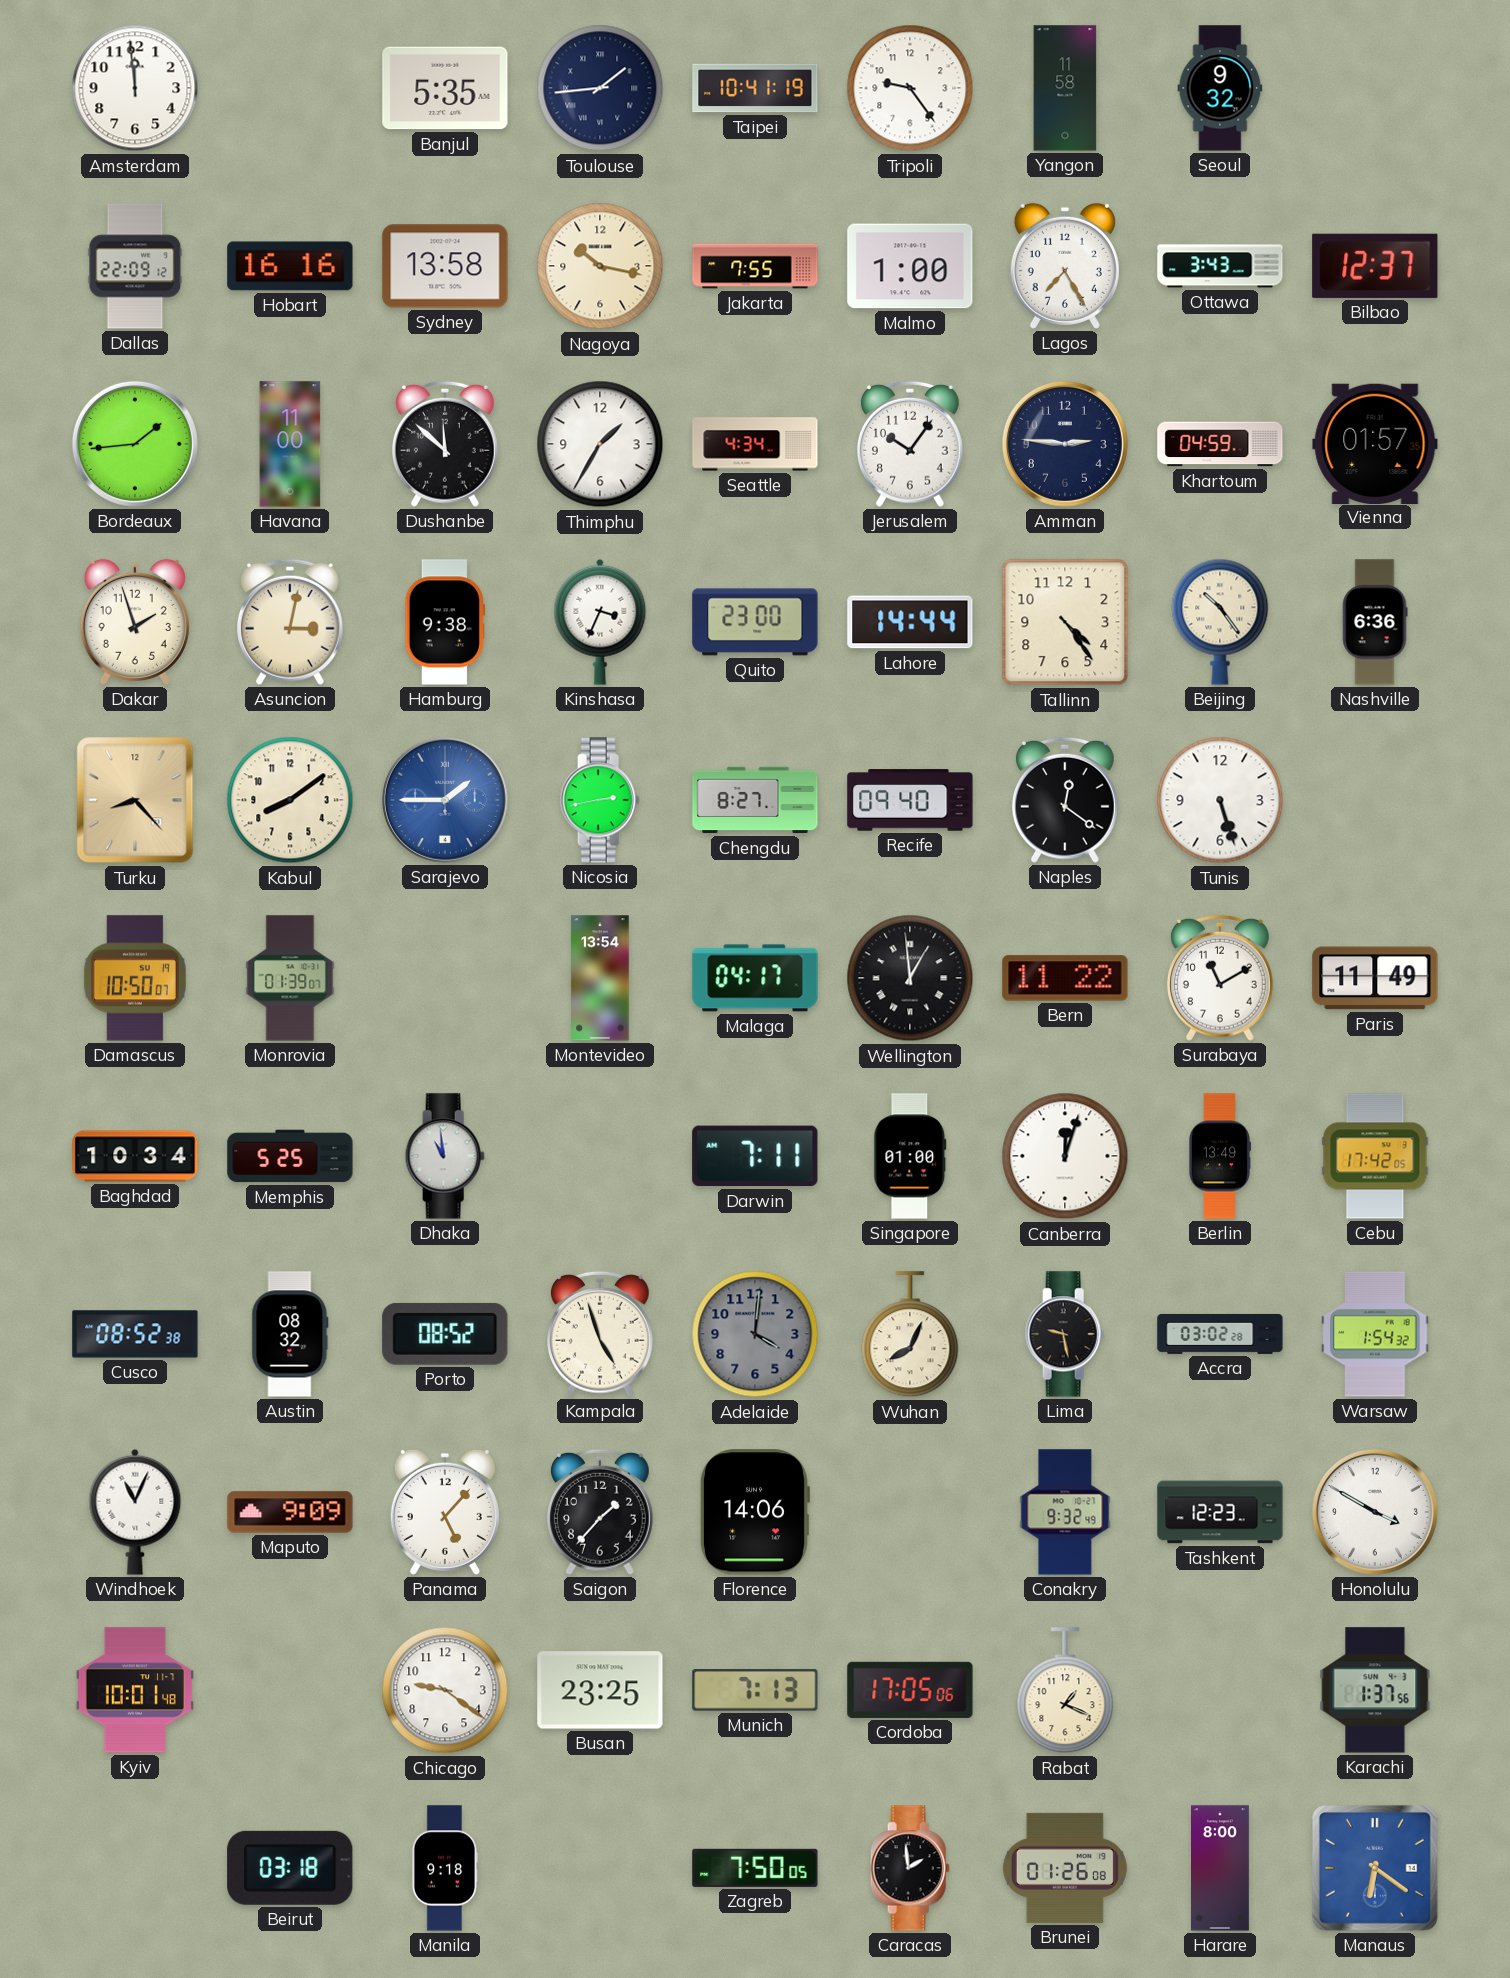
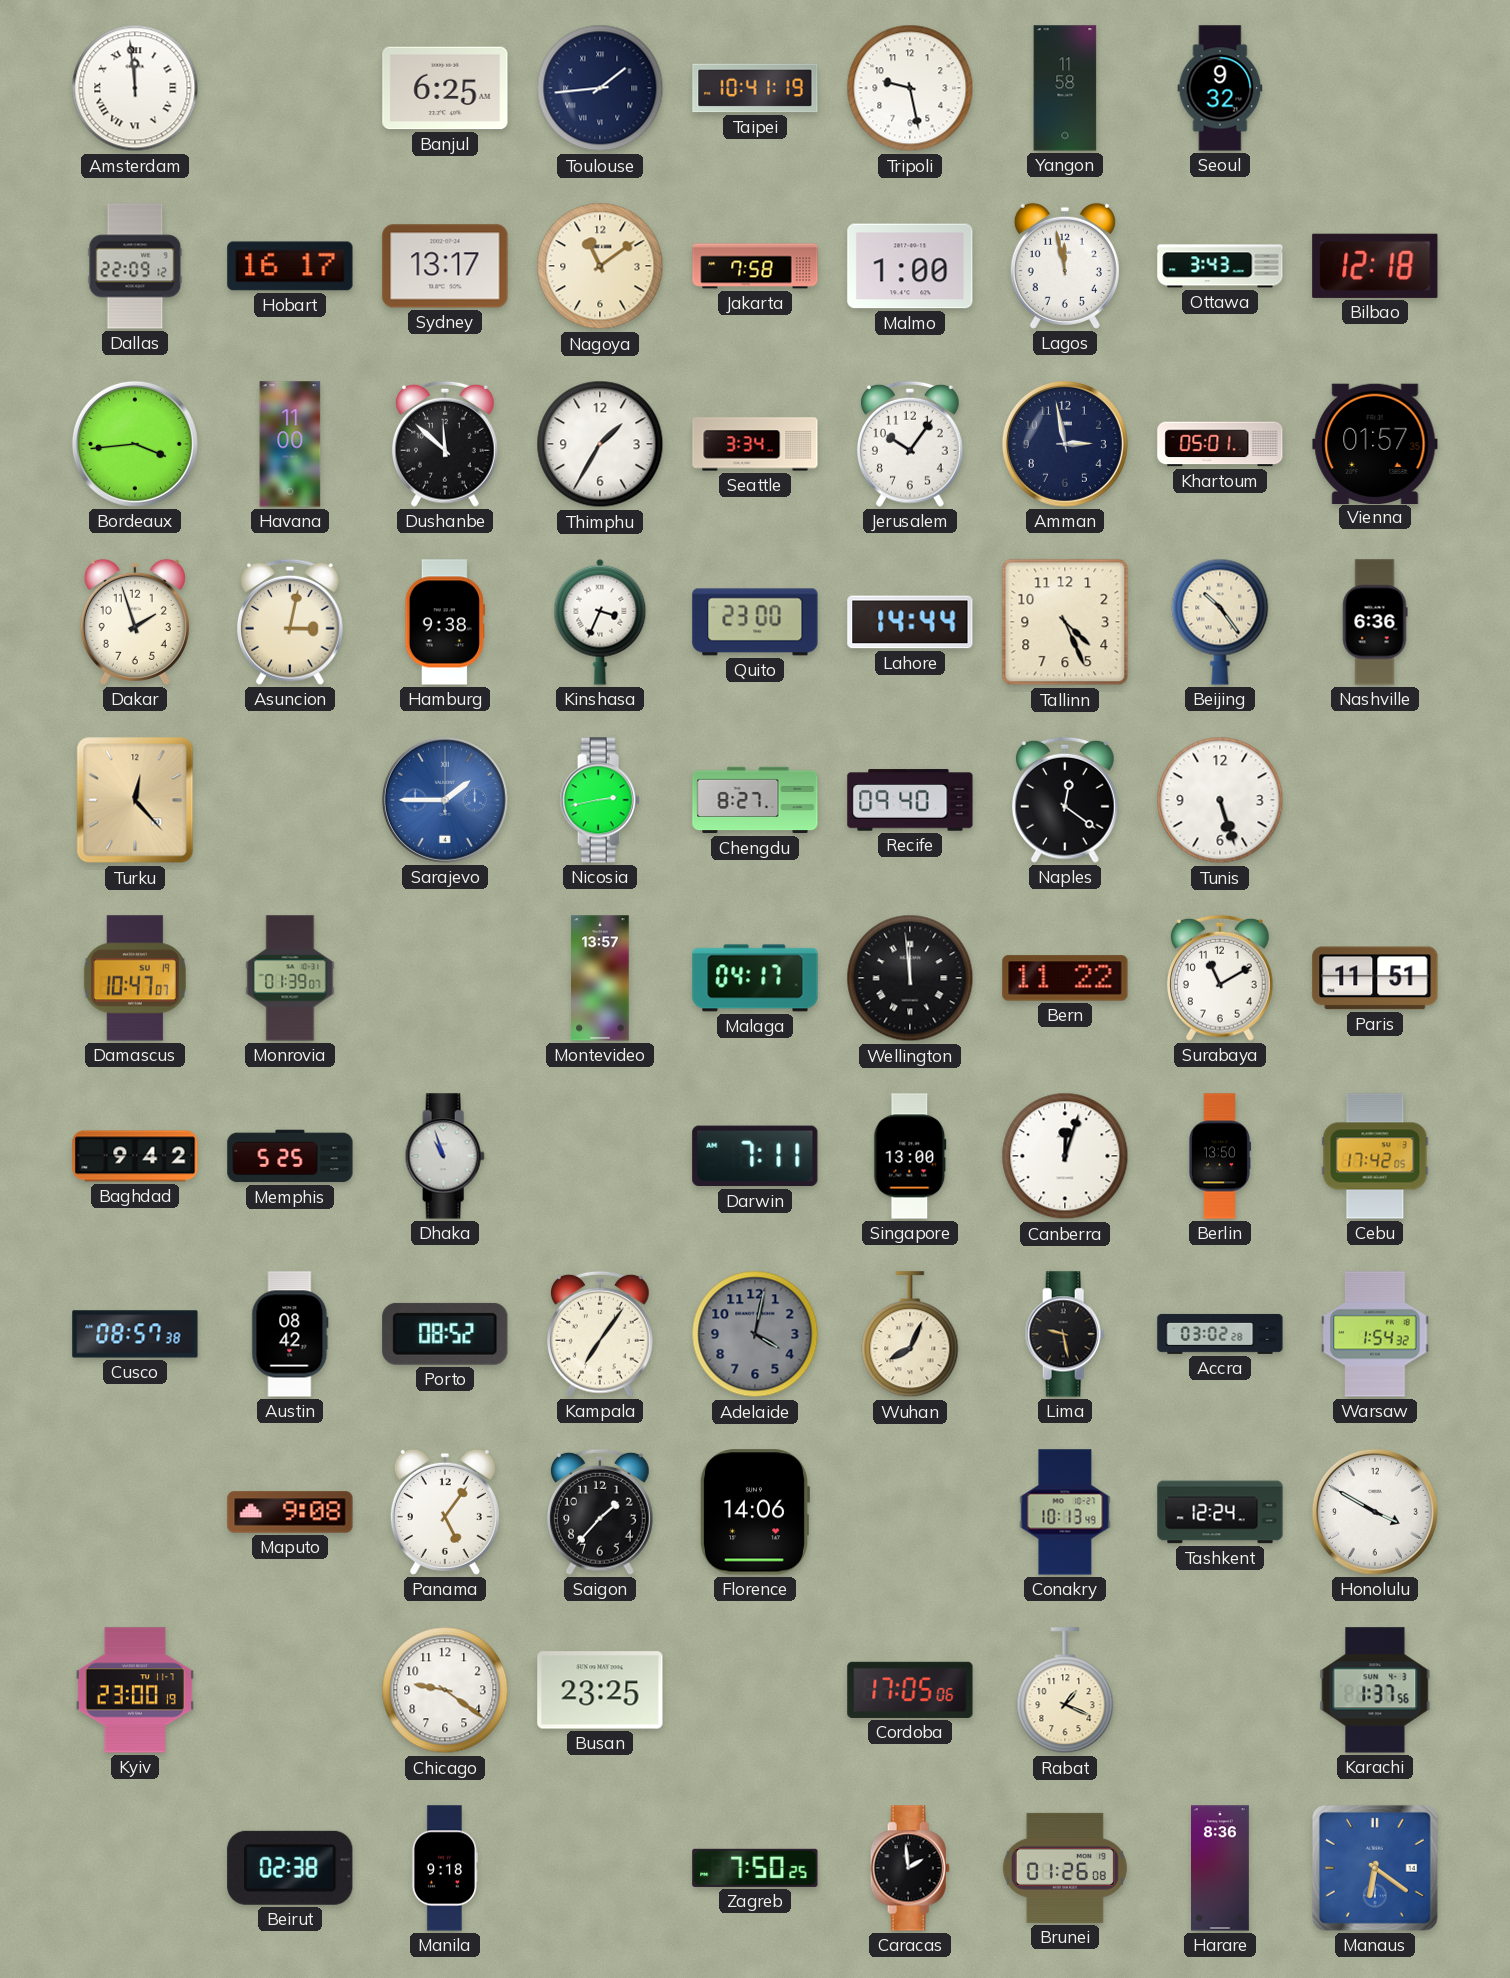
Amsterdam numerals: Arabic -> Roman
Banjul: 5:35 -> 6:25
Tripoli: 9:24 -> 9:28
Hobart: 16:16 -> 16:17
Sydney: 13:58 -> 13:17
Nagoya: 10:17 -> 11:09
Jakarta: 7:55 -> 7:58
Lagos: 7:25 -> 11:58
Bilbao: 12:37 -> 12:18
Bordeaux: 1:44 -> 3:44
Seattle: 4:34 -> 3:34
Amman: 2:46 -> 2:58
Khartoum: 04:59 -> 05:01
Tallinn: 4:24 -> 4:26
Turku: 8:23 -> 12:23
Kabul: 8:09 -> none
Damascus: 10:50 -> 10:47
Montevideo: 13:54 -> 13:57
Wellington: 12:59 -> 11:59
Paris: 11:49 -> 11:51
Baghdad: 10:34 -> 9:42
Dhaka: 10:59 -> 10:57
Singapore: 01:00 -> 13:00
Berlin: 13:49 -> 13:50
Cusco: 08:52 -> 08:57
Austin: 08:32 -> 08:42
Kampala: 4:57 -> 7:06
Adelaide: 4:01 -> 4:02
Windhoek: 11:04 -> none
Maputo: 9:09 -> 9:08
Panama: 5:07 -> 5:06
Conakry: 9:32 -> 10:13
Tashkent: 12:23 -> 12:24
Kyiv: 10:01 -> 23:00
Munich: 7:13 -> none
Beirut: 03:18 -> 02:38
Zagreb: 7:50:05 -> 7:50:25
Harare: 8:00 -> 8:36
